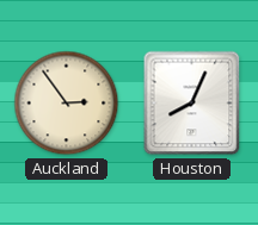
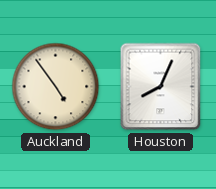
Auckland: 2:54 -> 4:54
